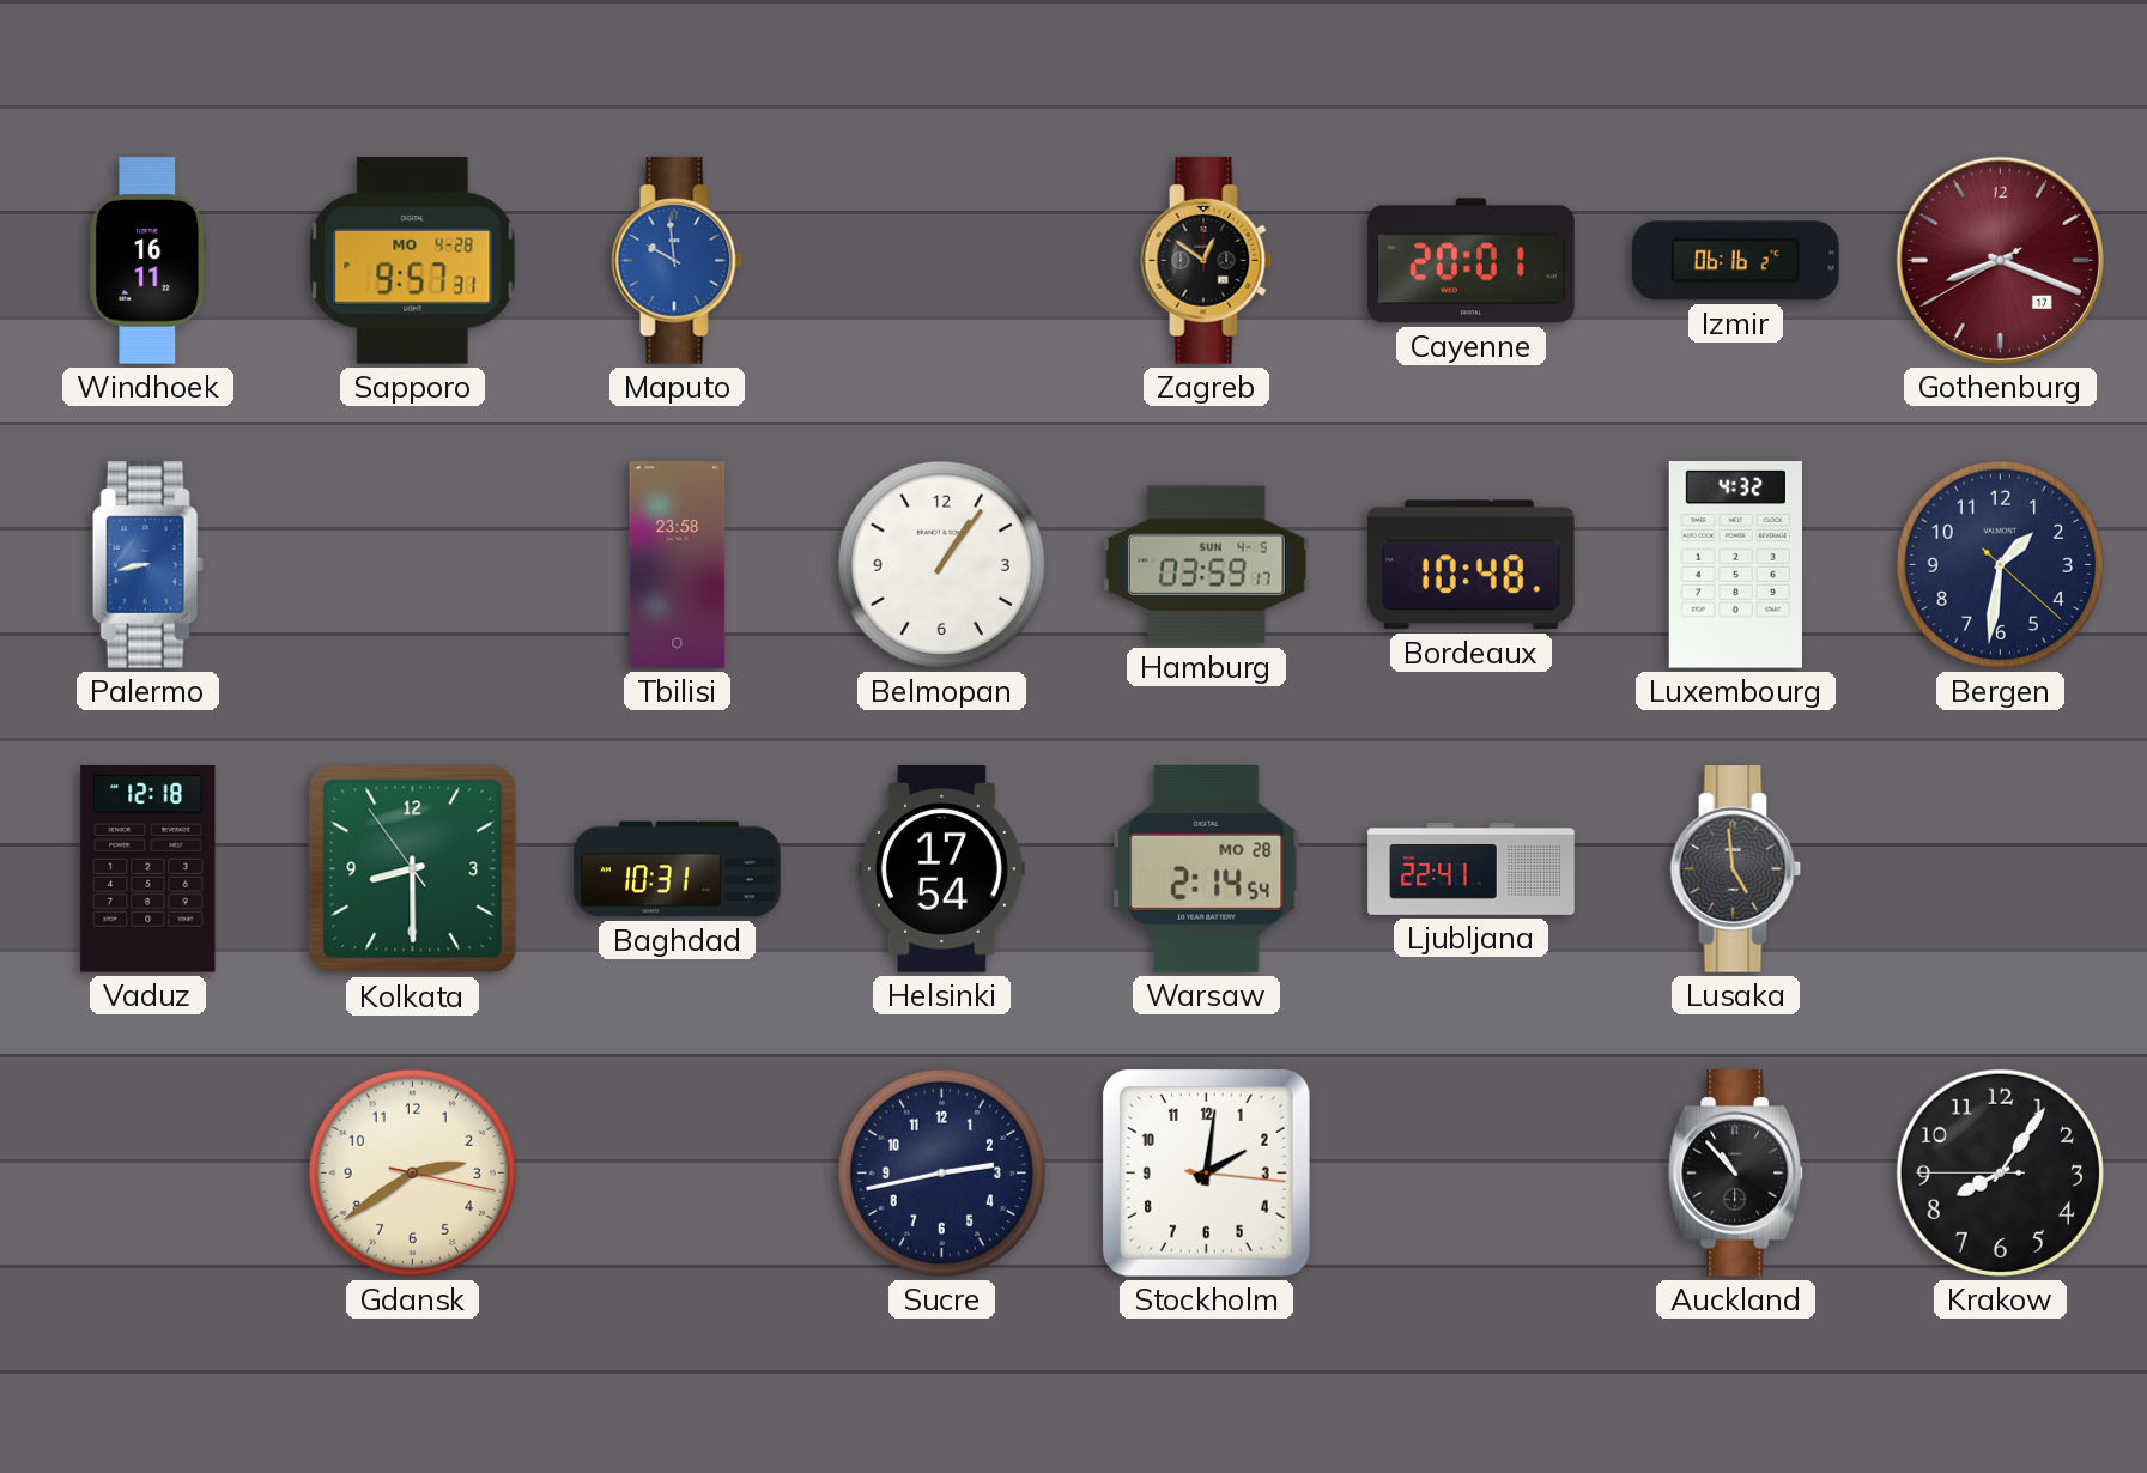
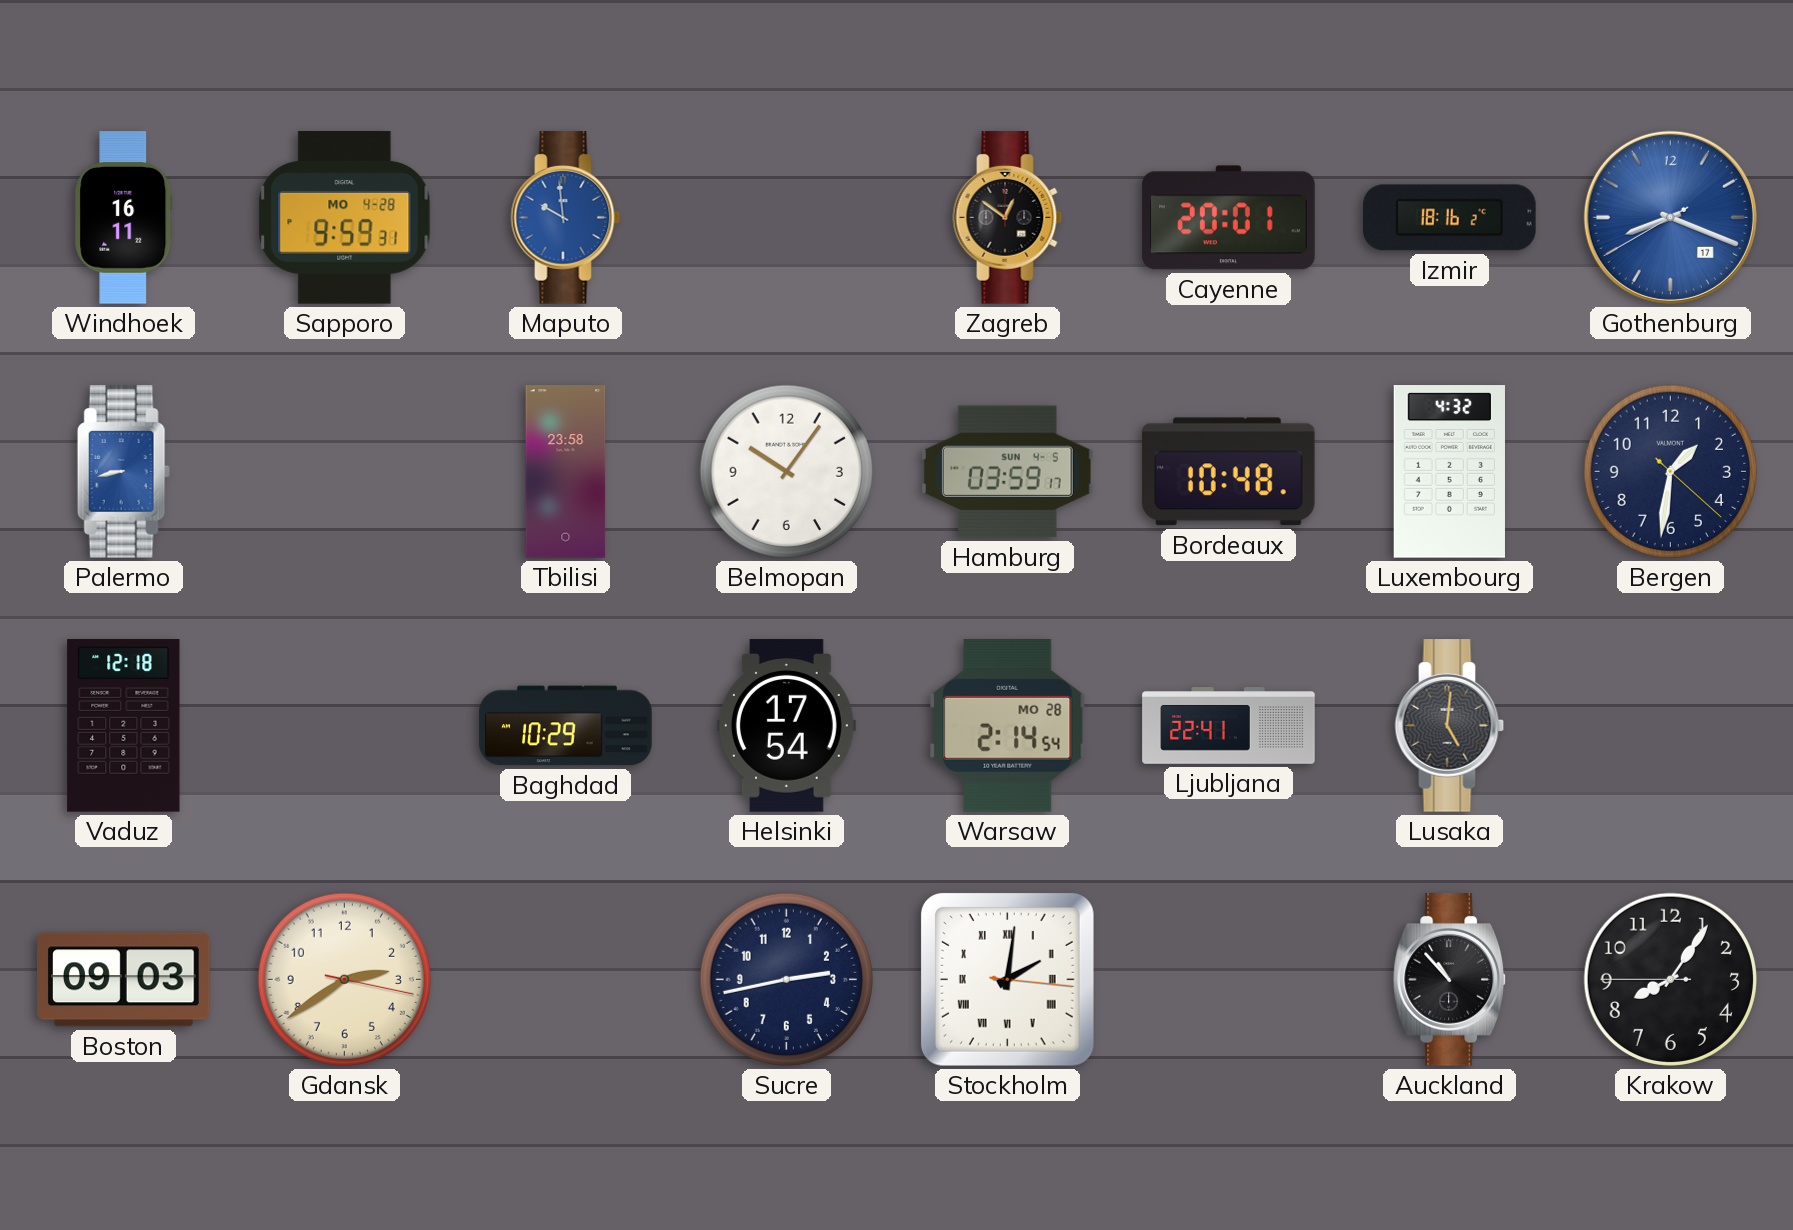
Sapporo: 9:57 -> 9:59
Izmir: 06:16 -> 18:16
Gothenburg dial: burgundy -> blue
Belmopan: 1:06 -> 10:06
Kolkata: 8:29 -> none
Baghdad: 10:31 -> 10:29
Lusaka: 4:59 -> 5:01
Boston: none -> 09:03
Stockholm numerals: Arabic -> Roman
